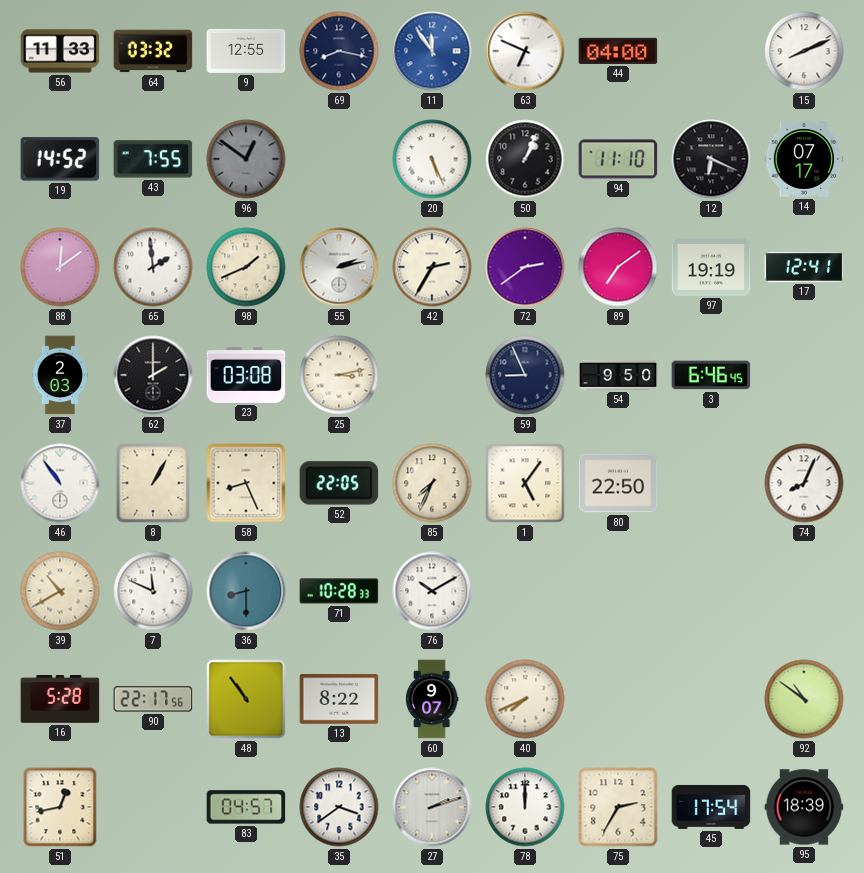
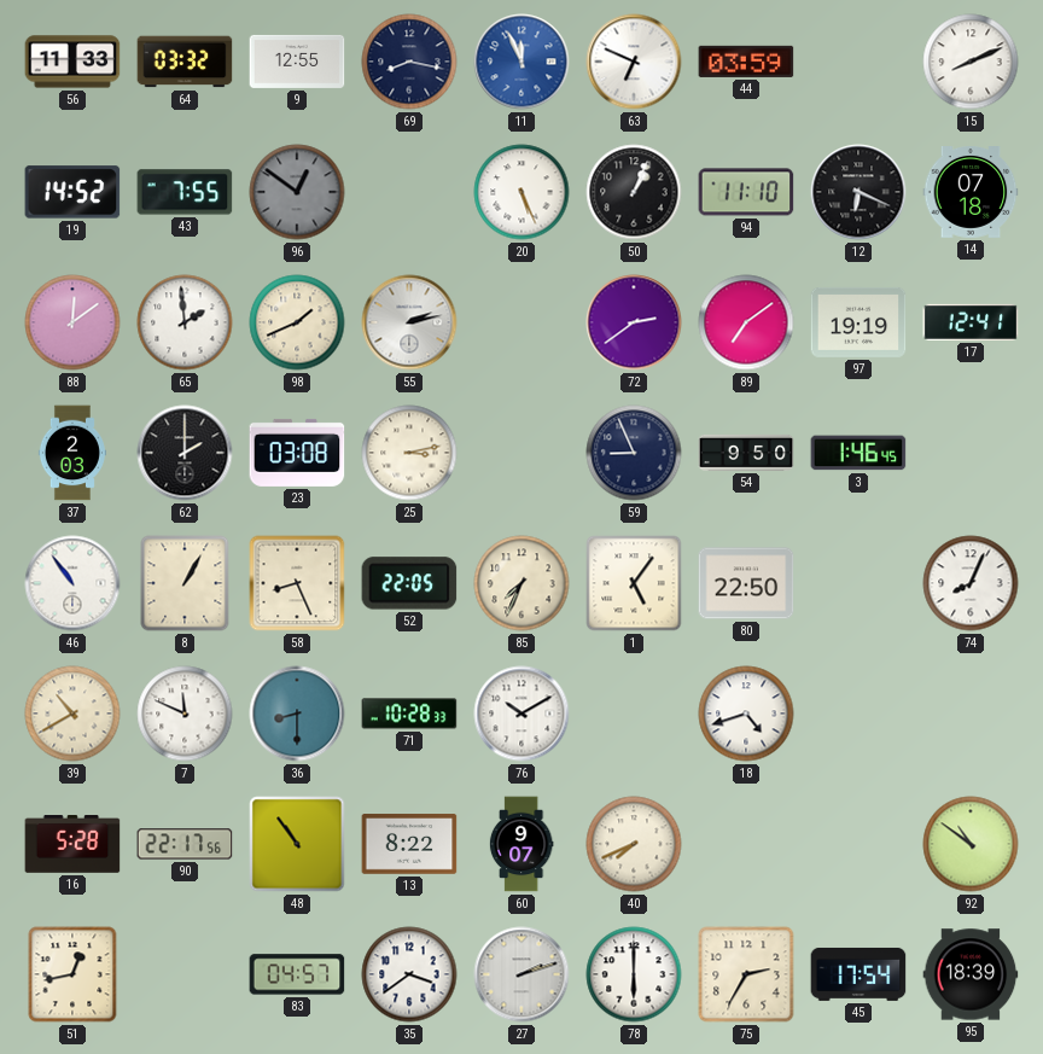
11: 11:54 -> 11:56
44: 04:00 -> 03:59
14: 07:17 -> 07:18
42: 2:35 -> none
3: 6:46 -> 1:46
18: none -> 4:42
78: 12:00 -> 6:00
